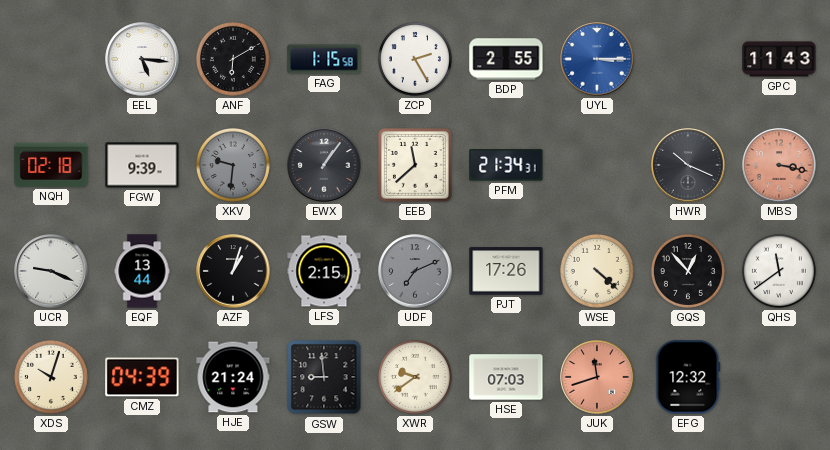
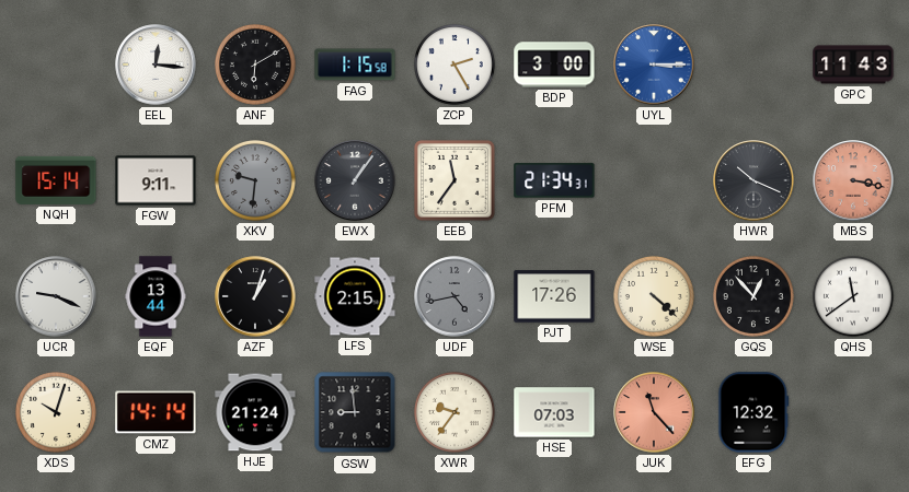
EEL: 5:16 -> 12:16
BDP: 2:55 -> 3:00
NQH: 02:18 -> 15:14
FGW: 9:39 -> 9:11
EEB: 11:38 -> 11:36
UDF: 7:11 -> 4:43
CMZ: 04:39 -> 14:14
XWR: 9:39 -> 9:36
JUK: 11:42 -> 11:23
